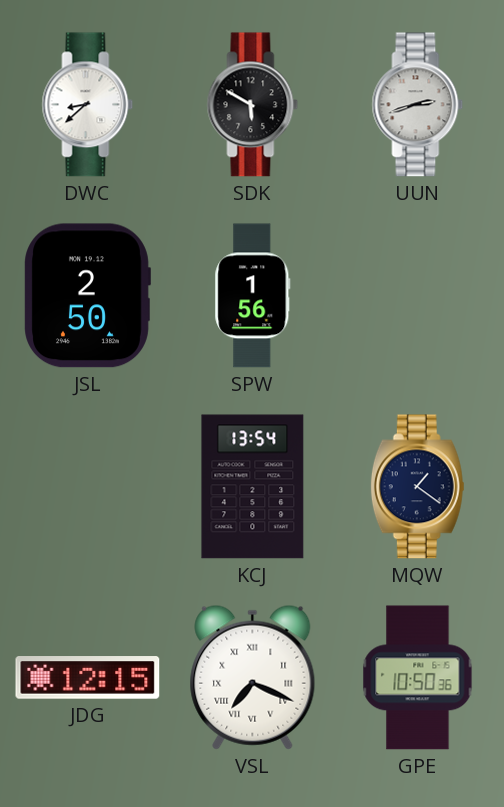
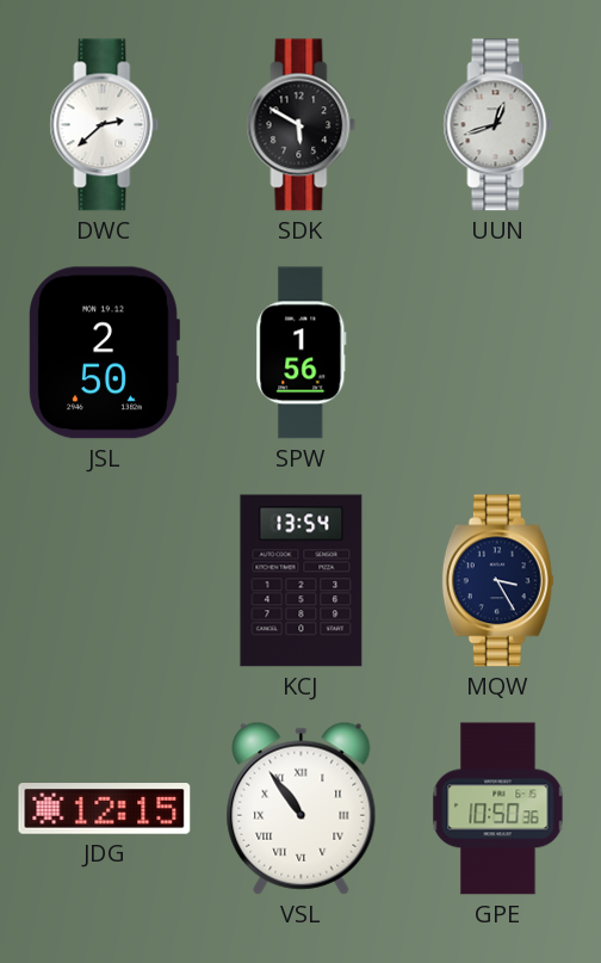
DWC: 8:38 -> 2:38
UUN: 2:42 -> 12:42
MQW: 1:21 -> 3:25
VSL: 7:19 -> 10:54
